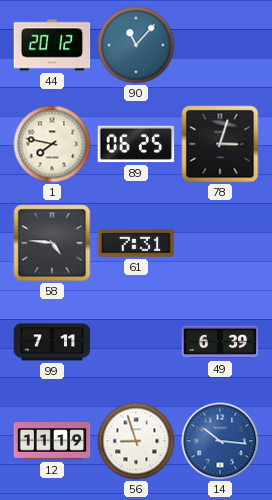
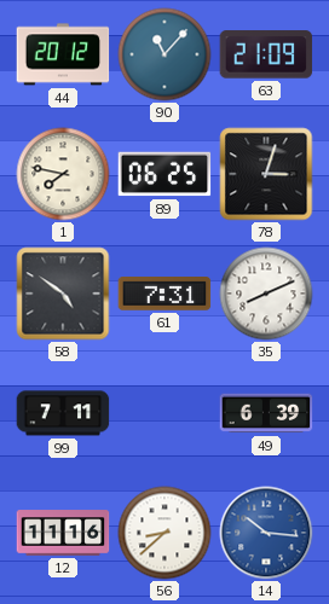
63: none -> 21:09
58: 4:46 -> 4:51
35: none -> 8:11
12: 11:19 -> 11:16
56: 8:57 -> 8:38
